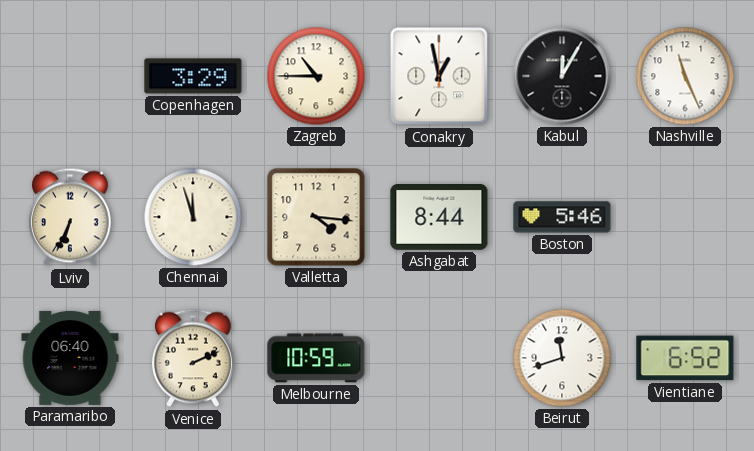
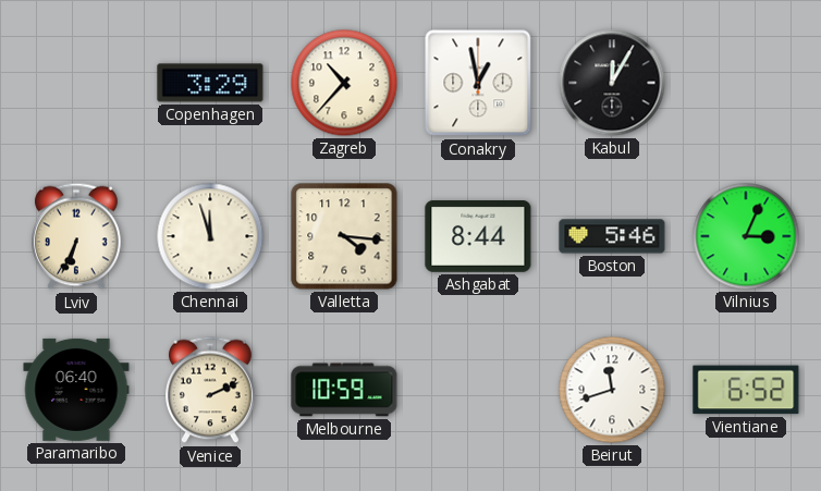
Zagreb: 10:45 -> 10:37
Nashville: 11:26 -> none
Vilnius: none -> 3:04
